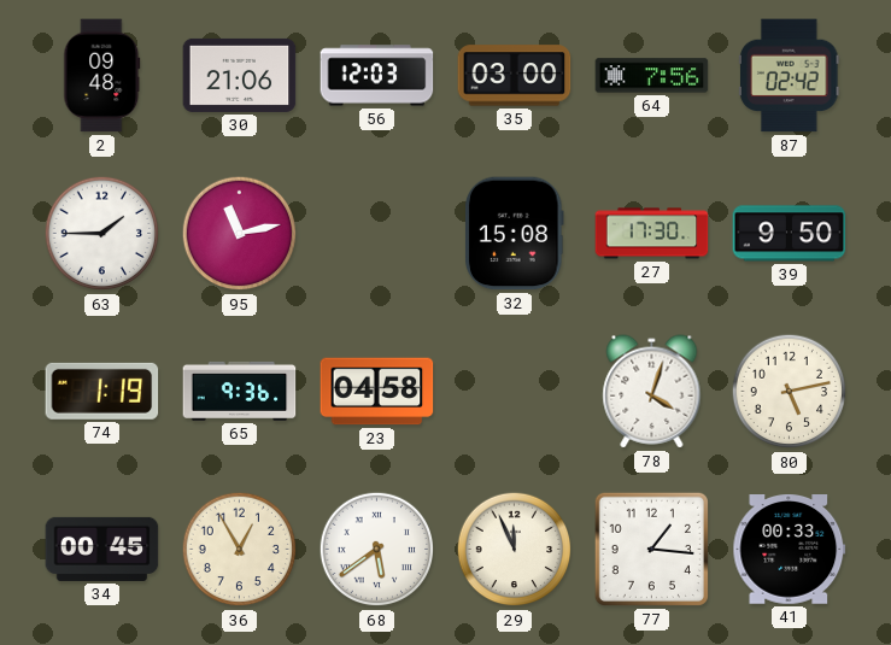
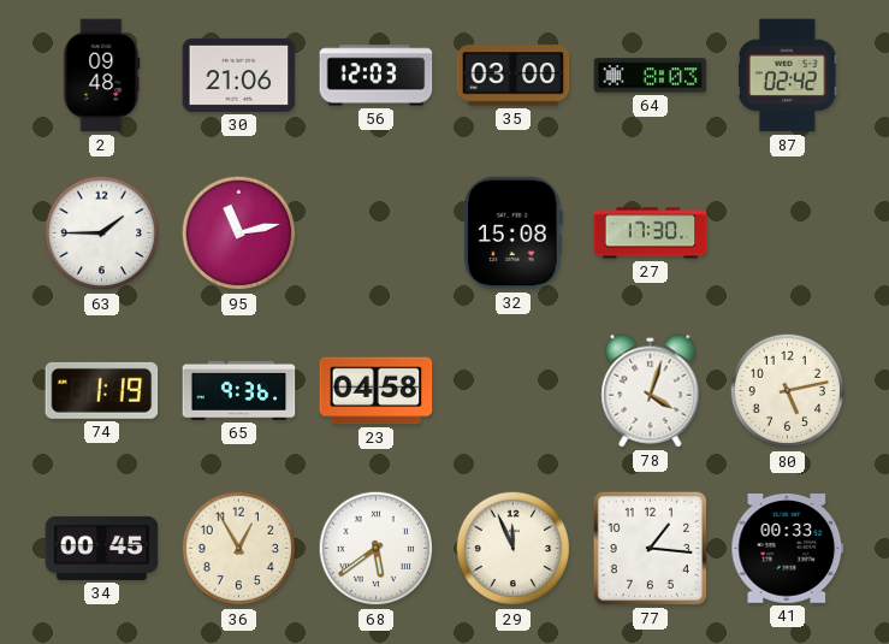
64: 7:56 -> 8:03
39: 9:50 -> none
